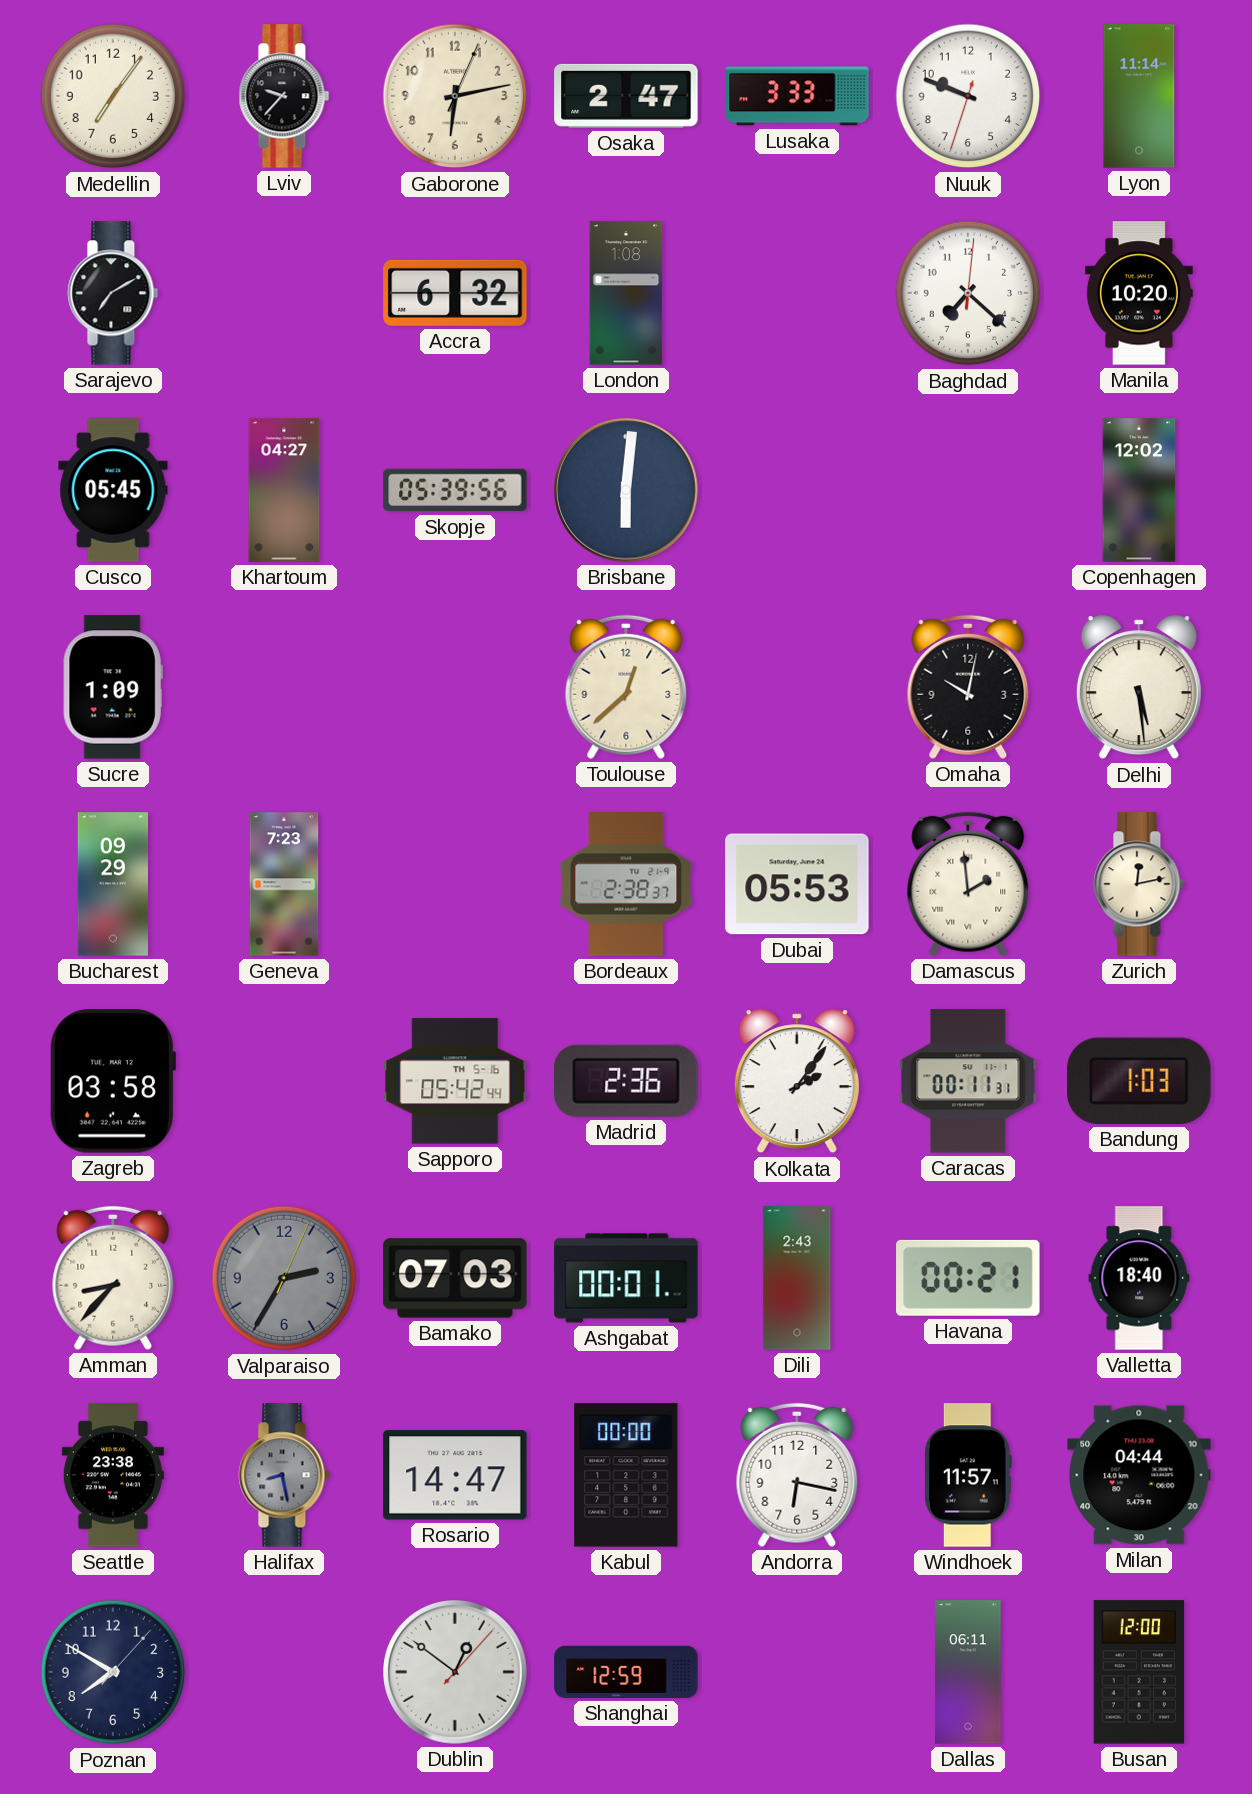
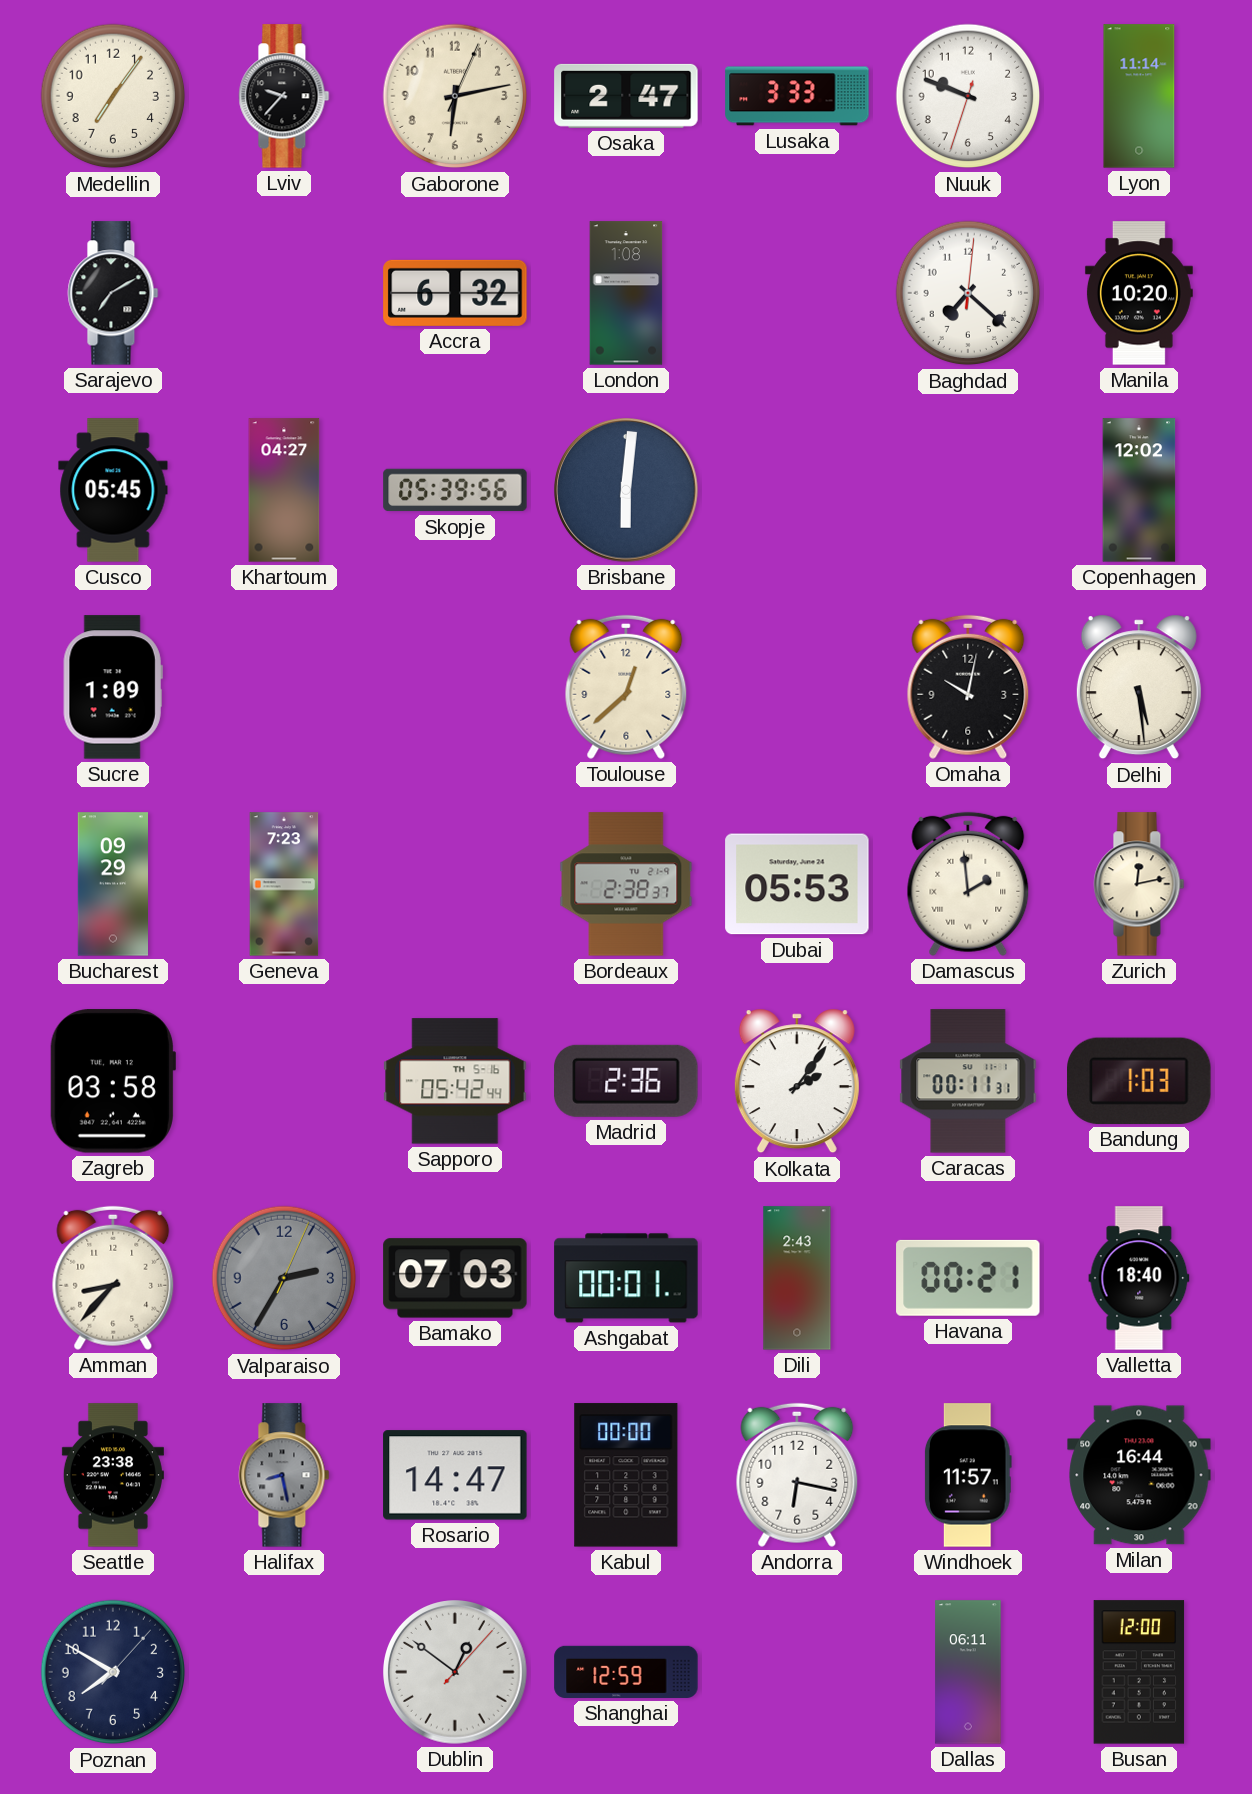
Milan: 04:44 -> 16:44
